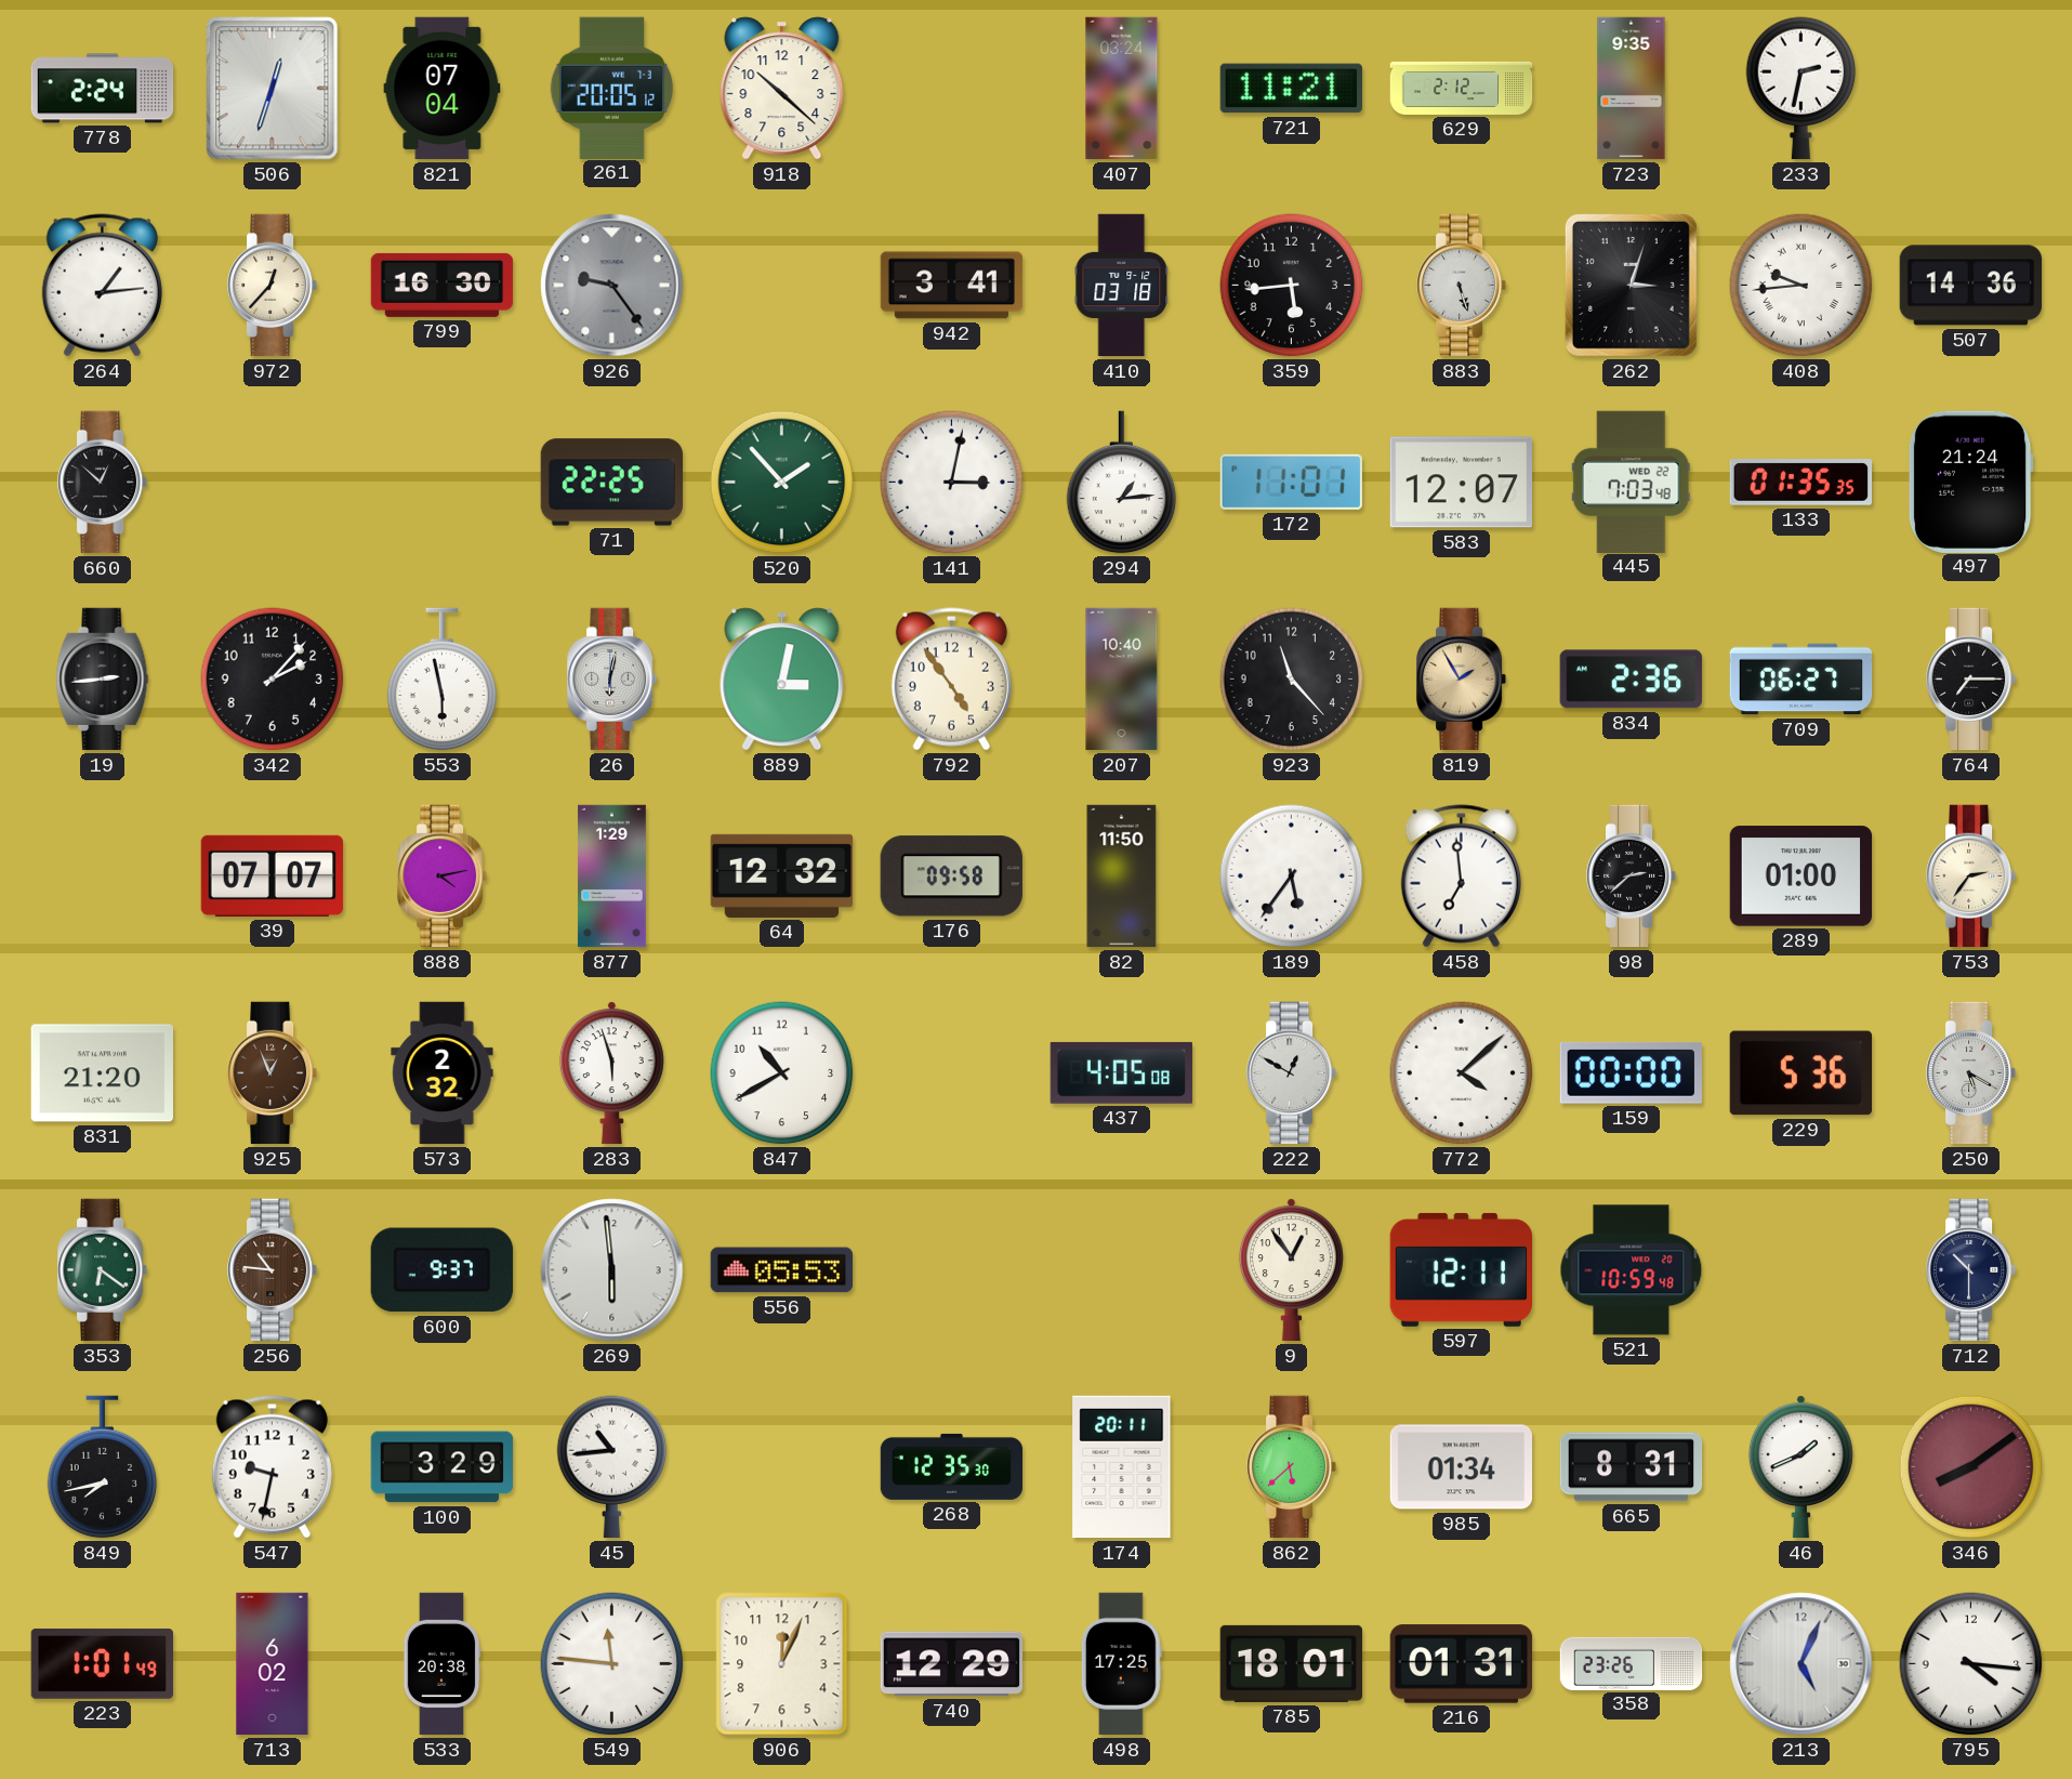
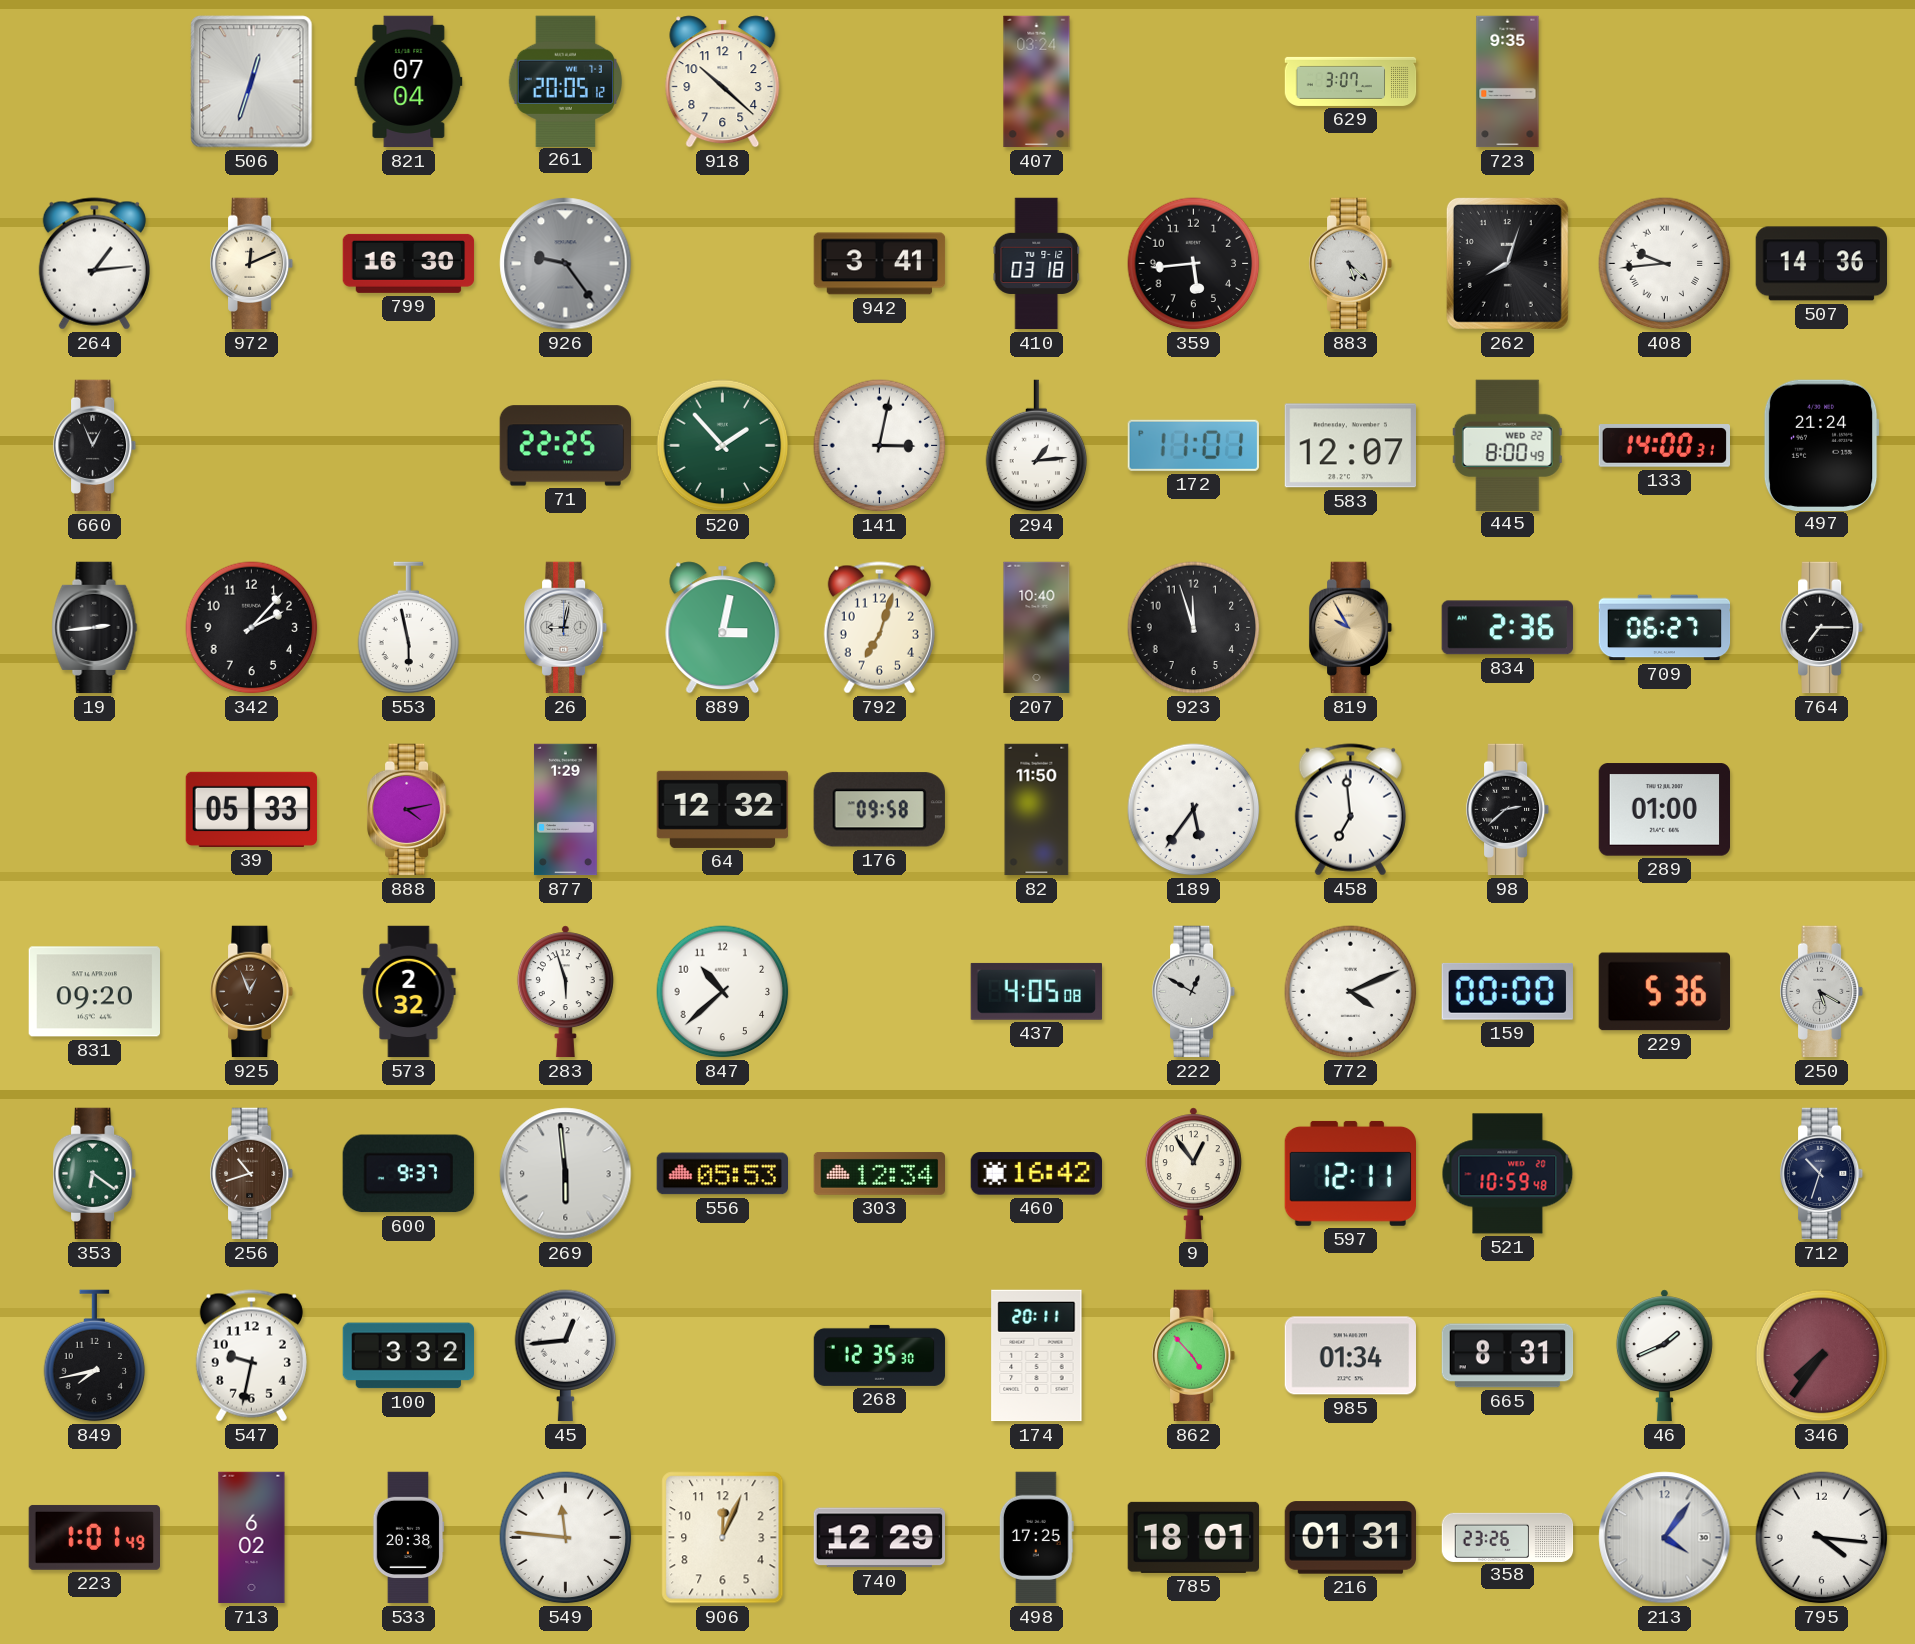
778: 2:24 -> none
721: 11:21 -> none
629: 2:12 -> 3:07
233: 2:32 -> none
972: 12:37 -> 12:11
883: 5:27 -> 5:22
262: 3:03 -> 8:03
660: 12:52 -> 12:56
445: 7:03 -> 8:00
133: 01:35 -> 14:00
26: 6:02 -> 9:02
792: 4:54 -> 7:03
923: 11:23 -> 11:57
819: 1:55 -> 9:55
39: 07:07 -> 05:33
753: 2:36 -> none
831: 21:20 -> 09:20
847: 10:40 -> 10:38
772: 4:08 -> 4:11
256: 10:46 -> 10:42
303: none -> 12:34
460: none -> 16:42
712: 10:30 -> 10:33
100: 3:29 -> 3:32
45: 10:44 -> 12:44
862: 5:38 -> 4:53
346: 8:09 -> 7:36
213: 5:04 -> 4:06
